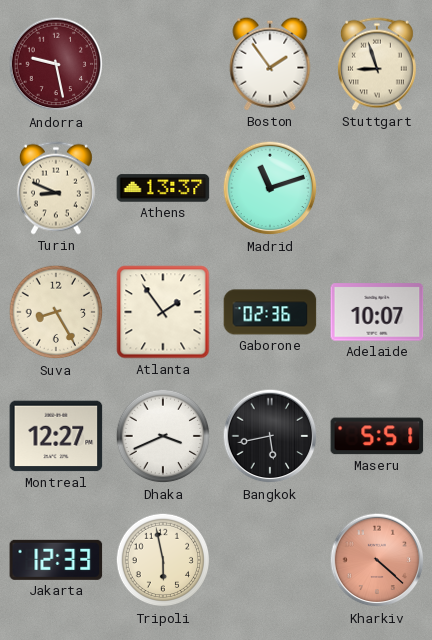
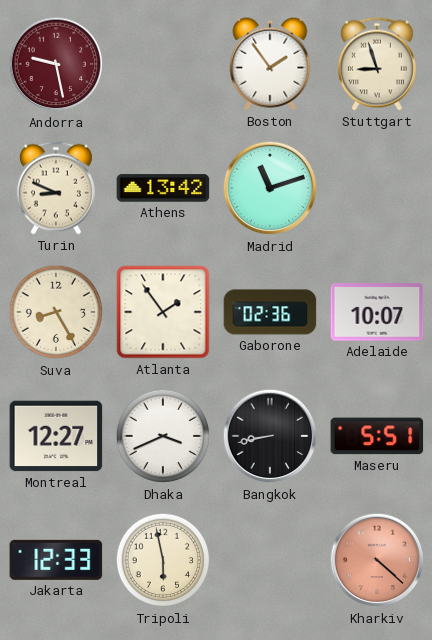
Athens: 13:37 -> 13:42
Bangkok: 5:43 -> 8:43
